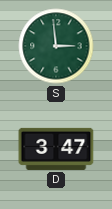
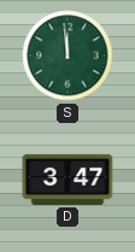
S: 2:59 -> 11:59
